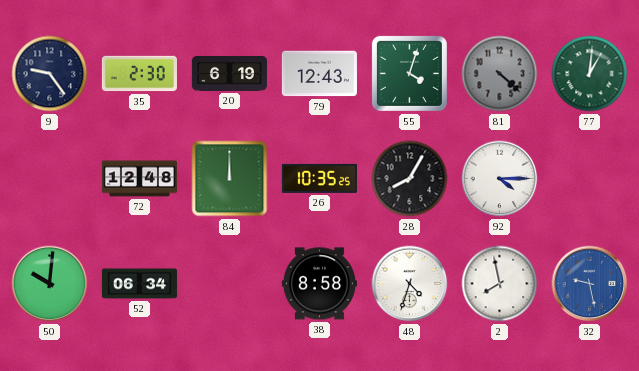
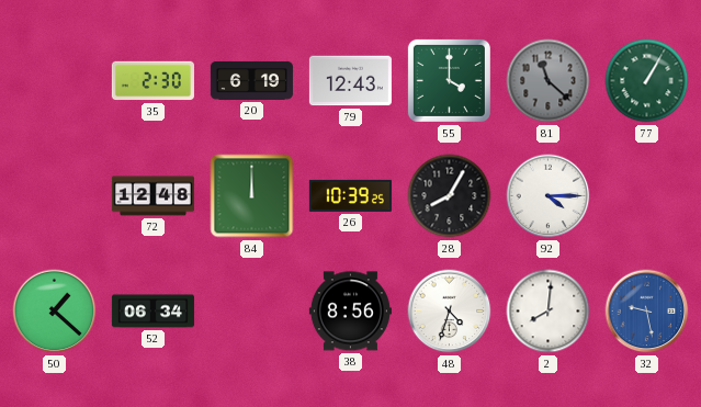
9: 9:24 -> none
55: 4:03 -> 4:00
81: 4:22 -> 11:22
77: 1:01 -> 1:05
26: 10:35 -> 10:39
50: 10:01 -> 1:22
38: 8:58 -> 8:56
2: 7:58 -> 8:01
